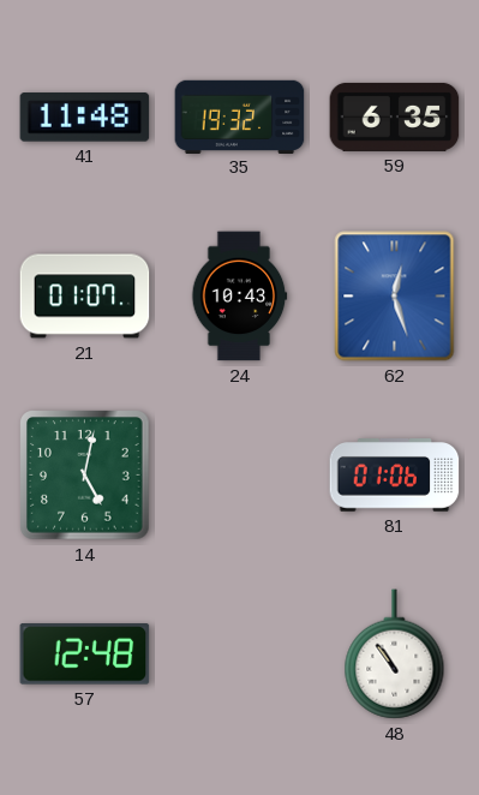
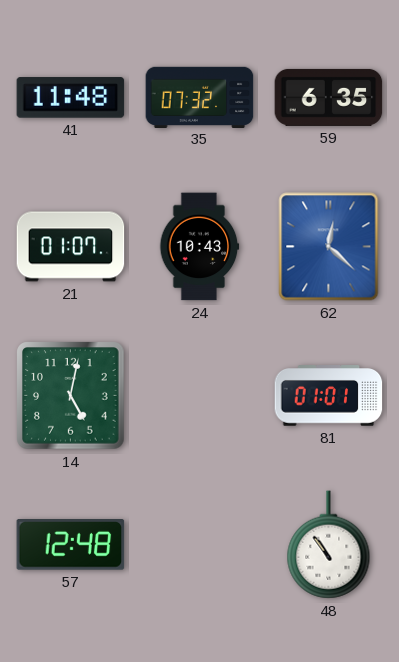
35: 19:32 -> 07:32
62: 12:27 -> 12:22
81: 01:06 -> 01:01
